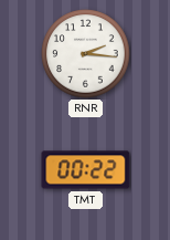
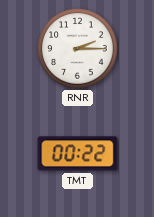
RNR: 2:16 -> 2:15
